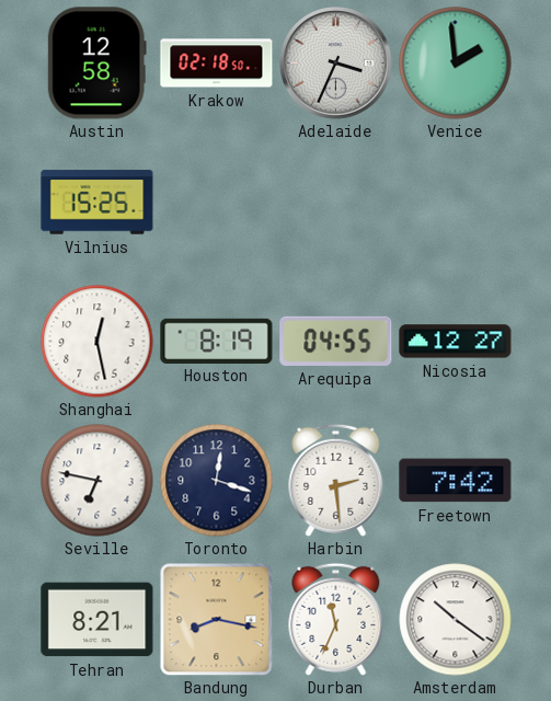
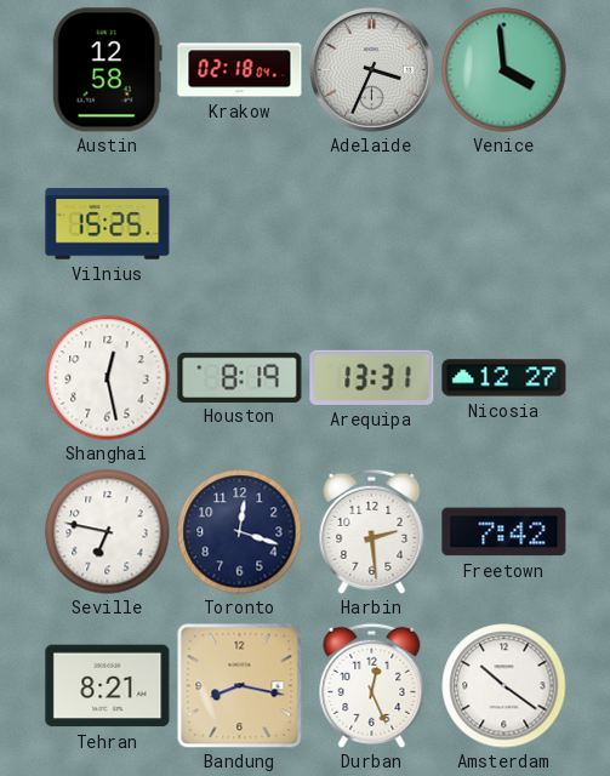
Krakow: 02:18:50 -> 02:18:04
Venice: 1:59 -> 3:59
Arequipa: 04:55 -> 13:31
Durban: 11:34 -> 12:26
